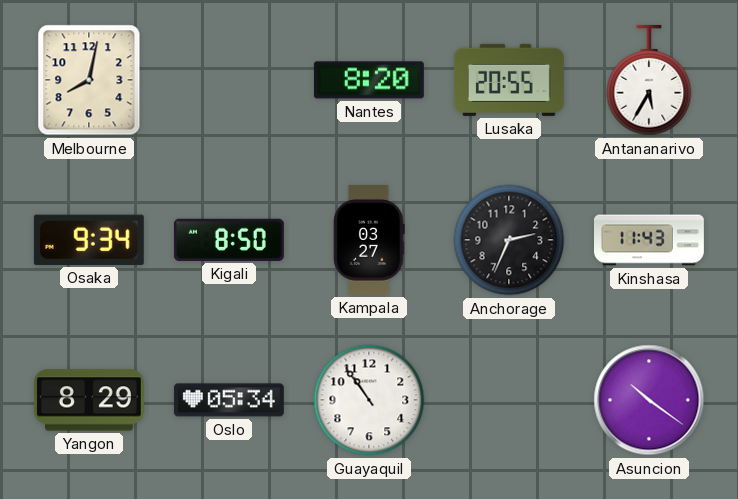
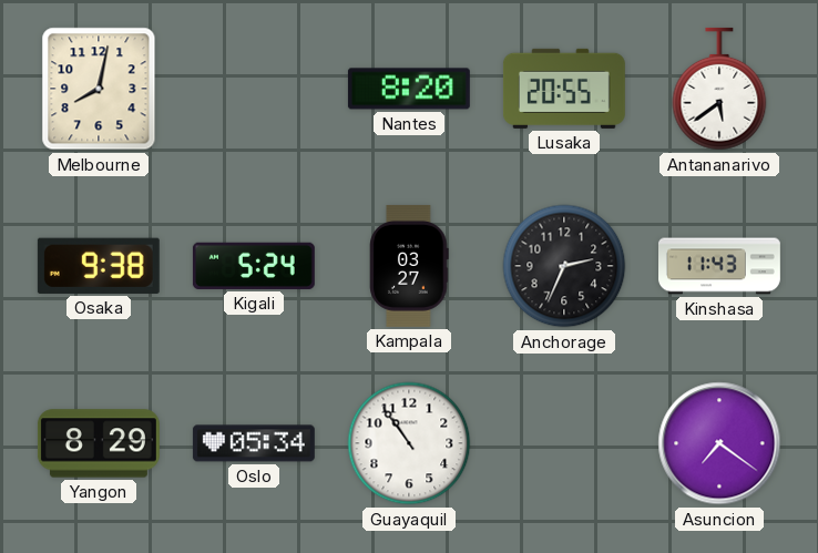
Antananarivo: 5:35 -> 5:39
Osaka: 9:34 -> 9:38
Kigali: 8:50 -> 5:24
Asuncion: 10:21 -> 7:21
